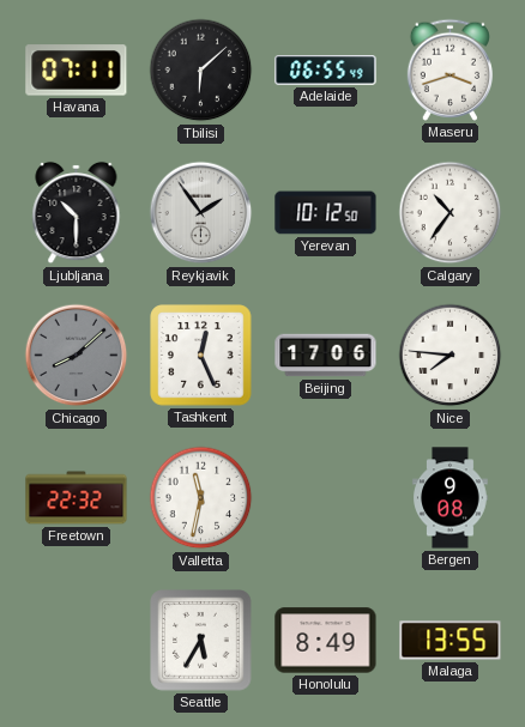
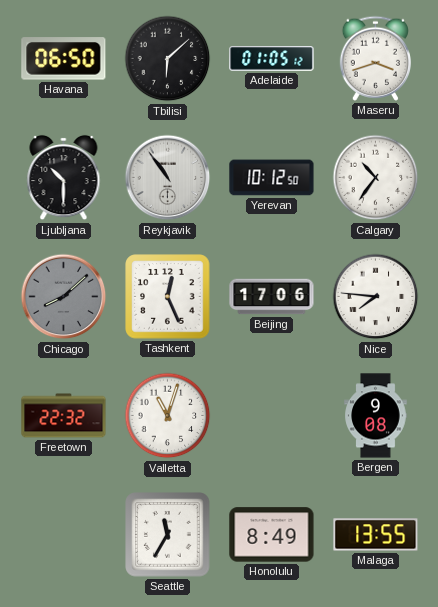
Havana: 07:11 -> 06:50
Adelaide: 06:55 -> 01:05
Reykjavik: 1:54 -> 10:54
Valletta: 11:32 -> 11:03
Seattle: 5:35 -> 11:35
